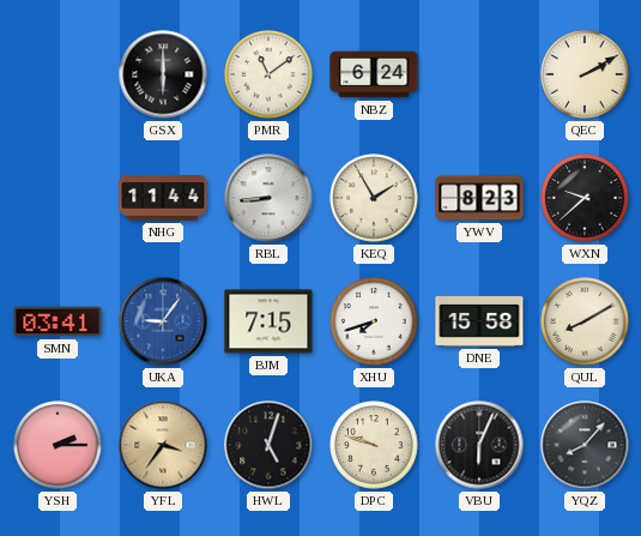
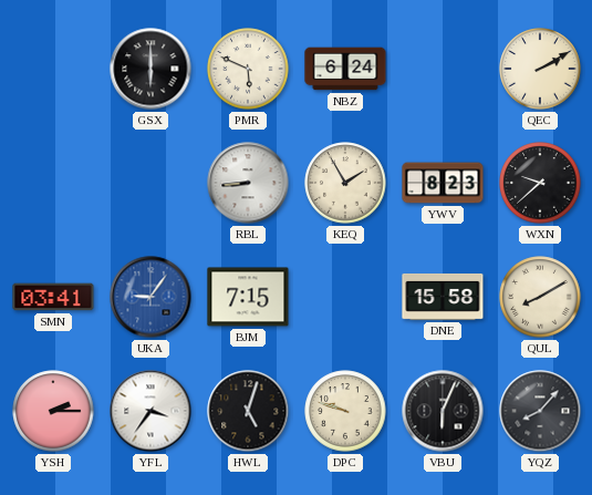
PMR: 11:09 -> 5:49
NHG: 11:44 -> none
XHU: 7:42 -> none
YFL dial: champagne -> white
